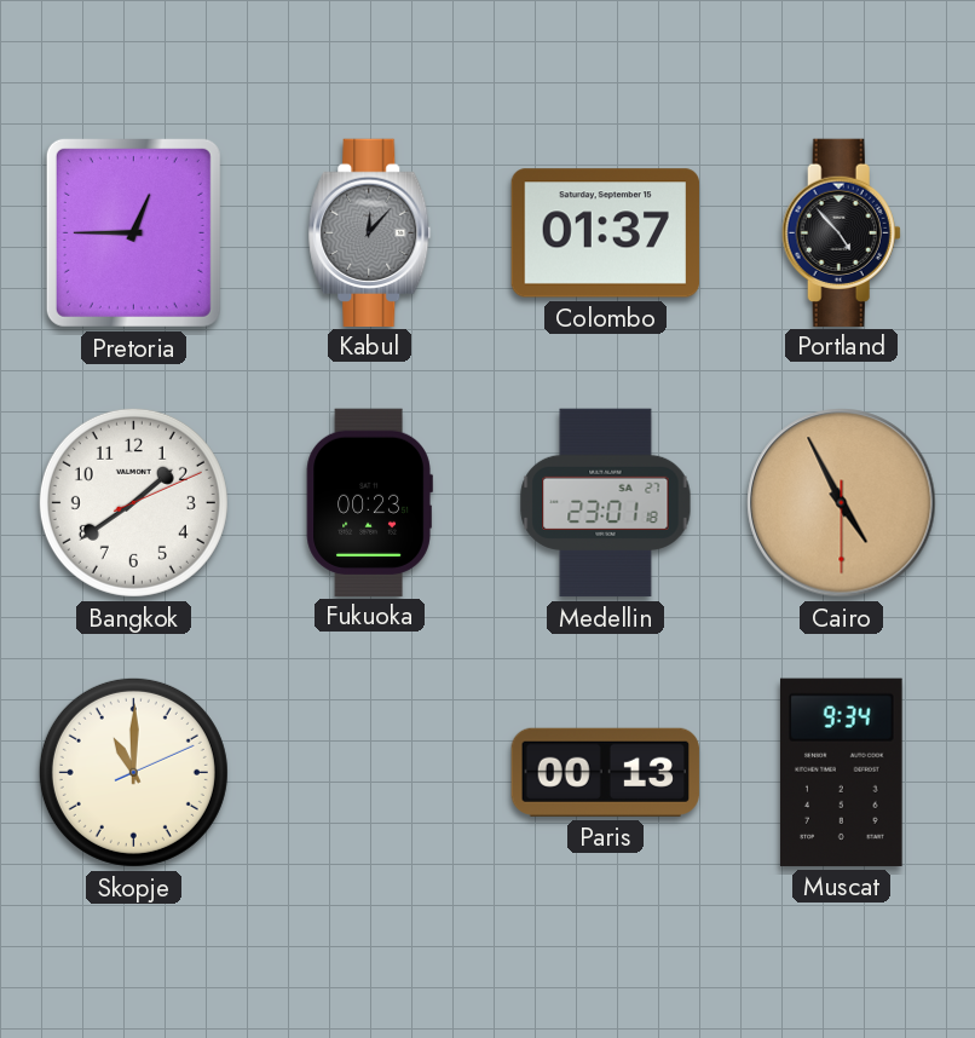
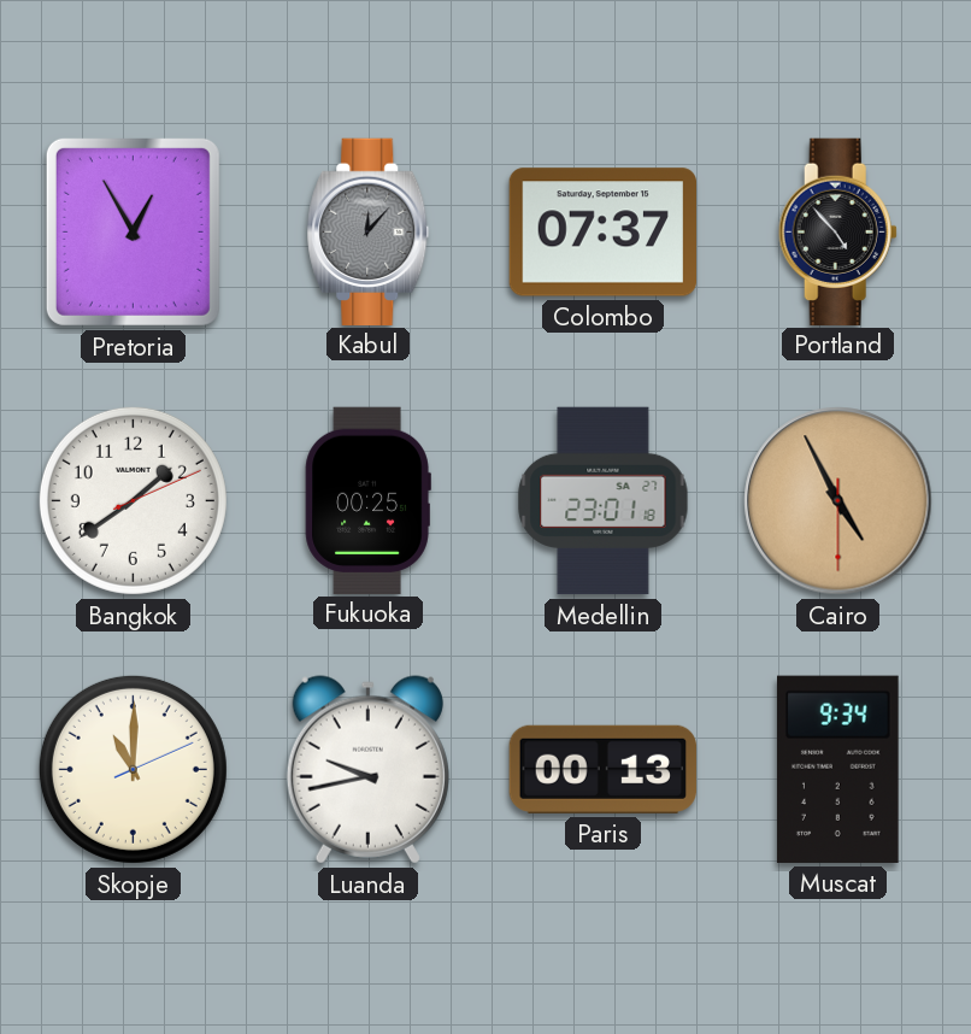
Pretoria: 12:45 -> 12:55
Colombo: 01:37 -> 07:37
Fukuoka: 00:23 -> 00:25
Luanda: none -> 9:43
